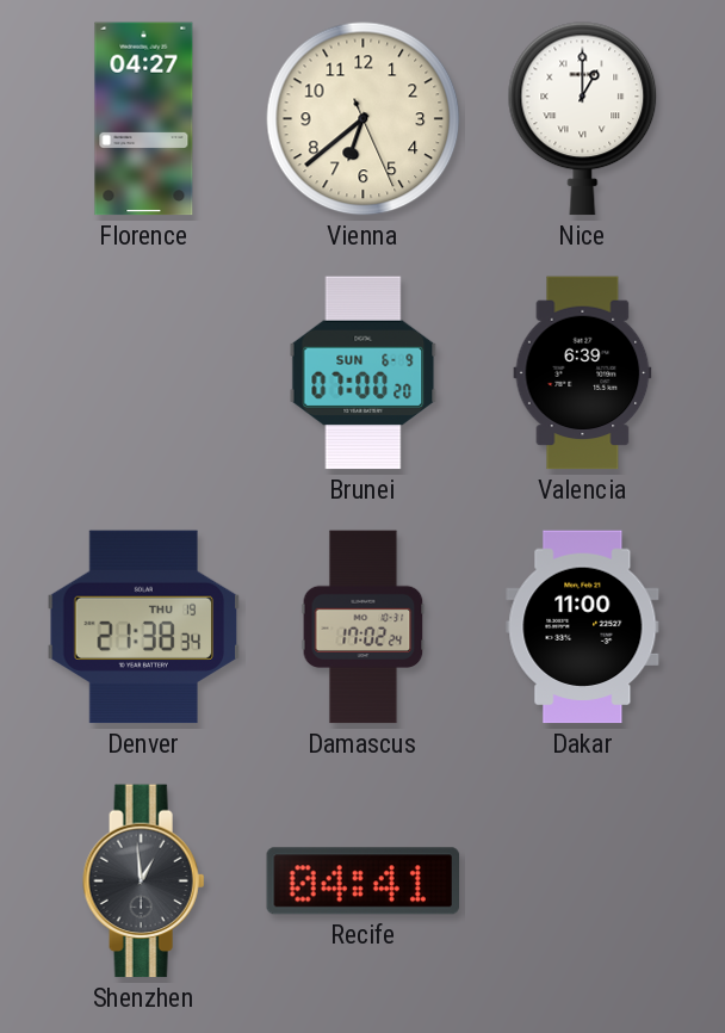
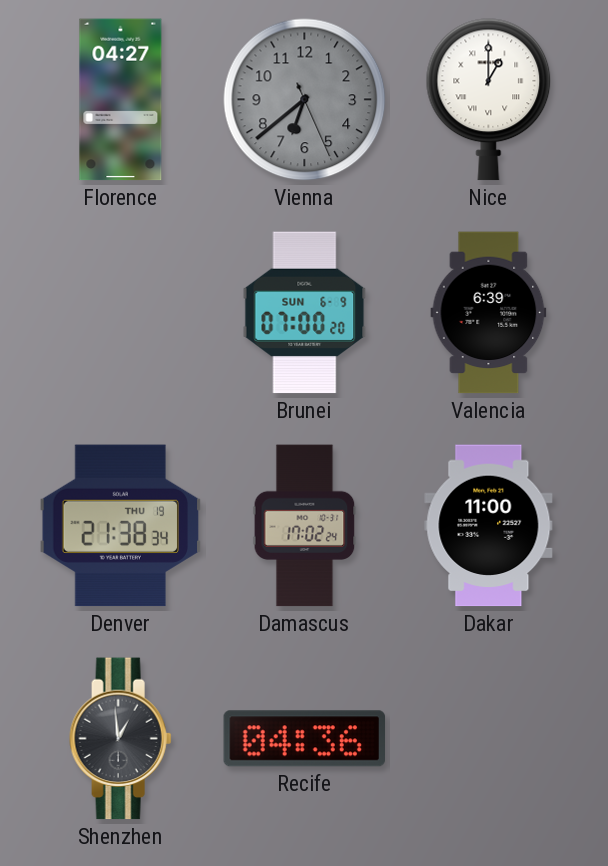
Vienna dial: cream -> grey
Recife: 04:41 -> 04:36
